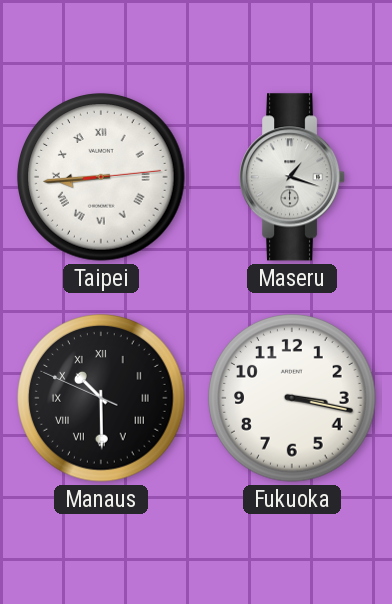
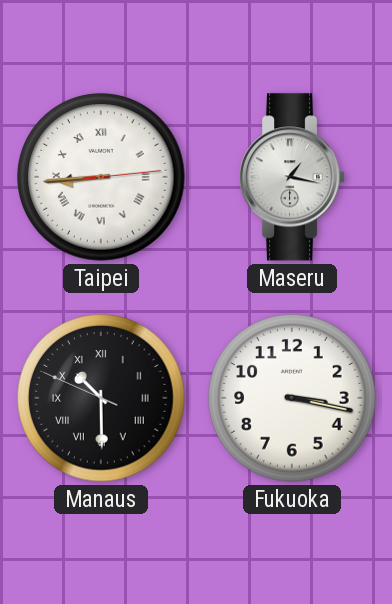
Maseru: 1:18 -> 1:17
